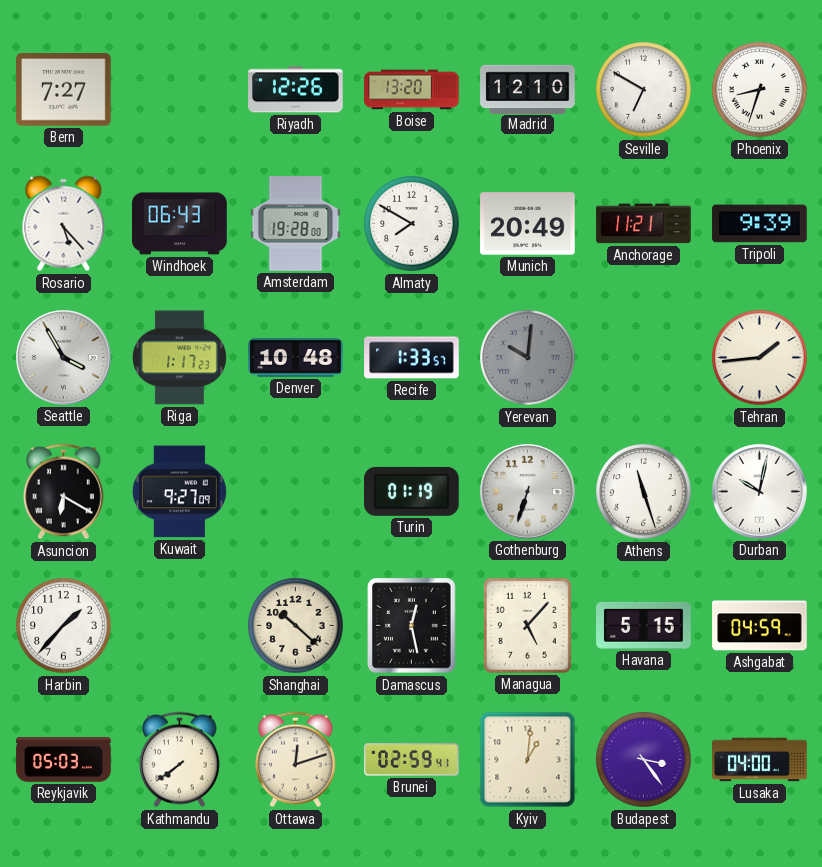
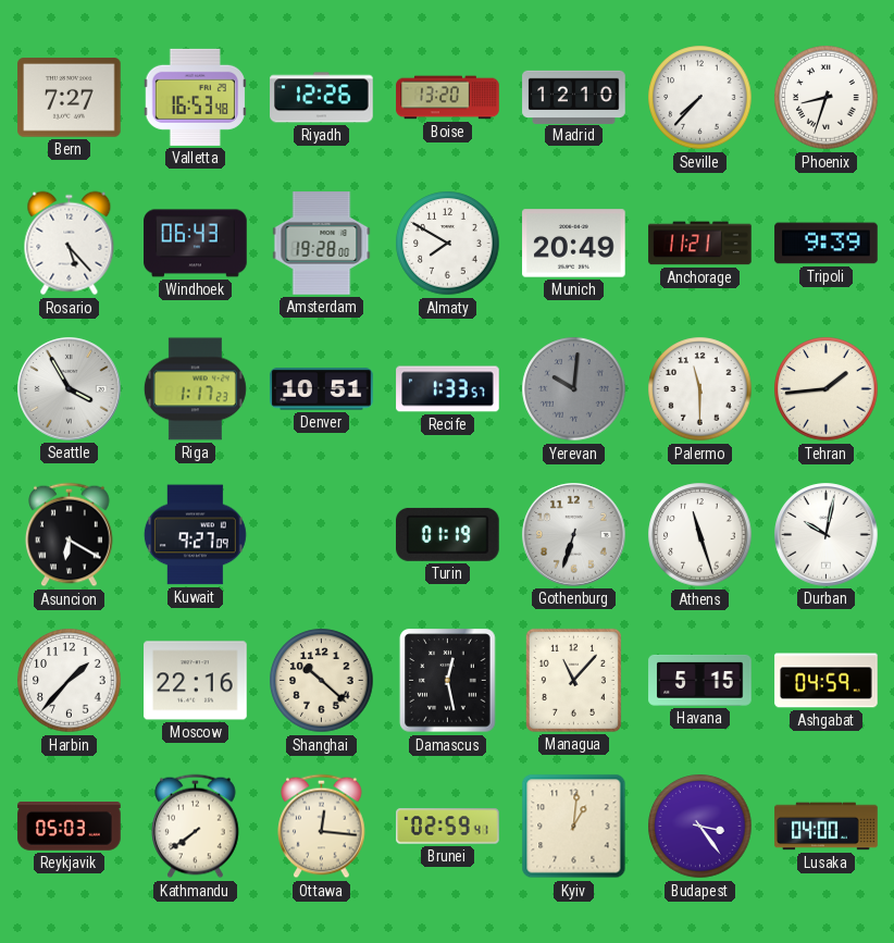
Valletta: none -> 16:53
Seville: 6:50 -> 7:37
Denver: 10:48 -> 10:51
Palermo: none -> 11:30
Moscow: none -> 22:16
Managua: 5:07 -> 11:07
Ottawa: 12:12 -> 12:16
